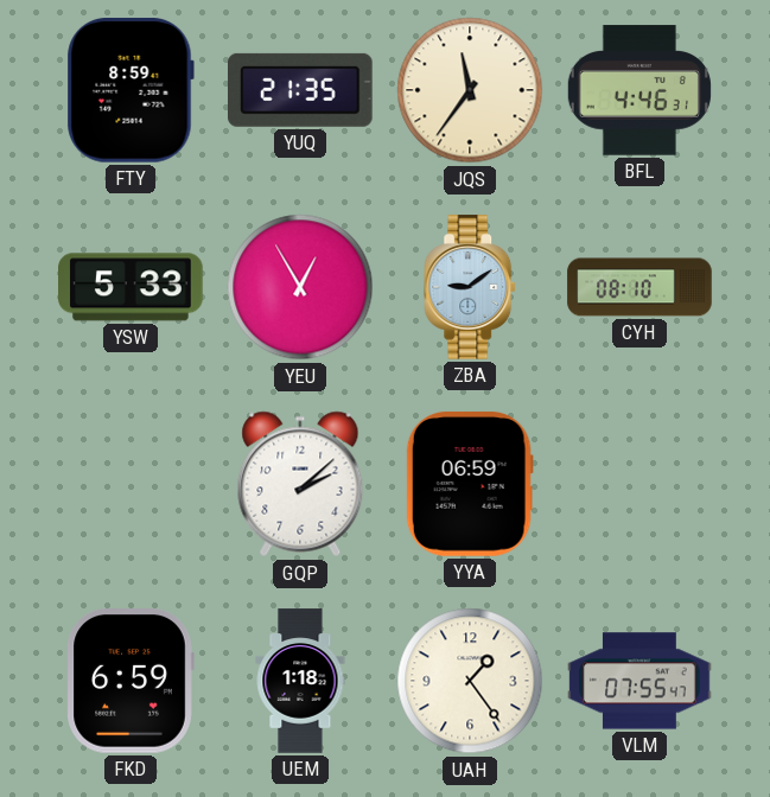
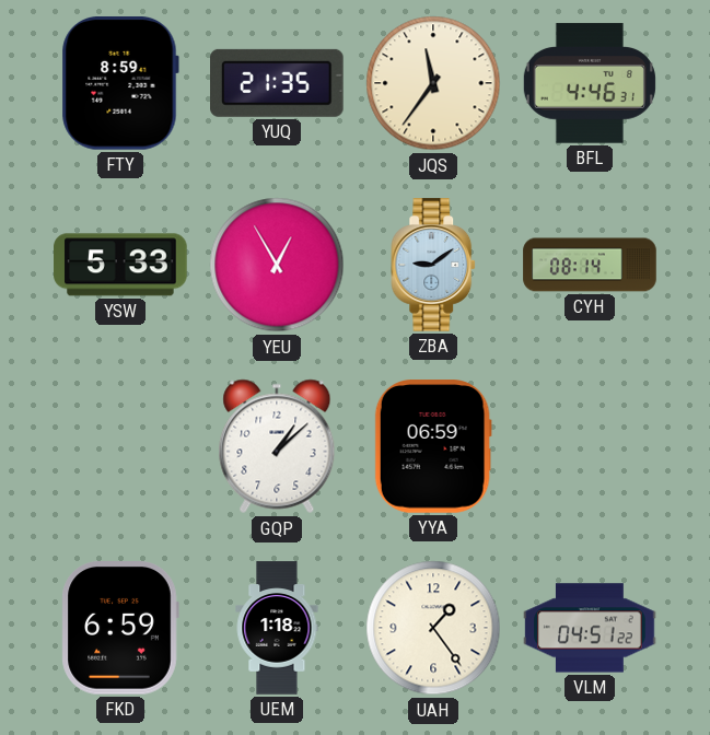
CYH: 08:10 -> 08:14
GQP: 2:08 -> 1:08
VLM: 07:55 -> 04:51
